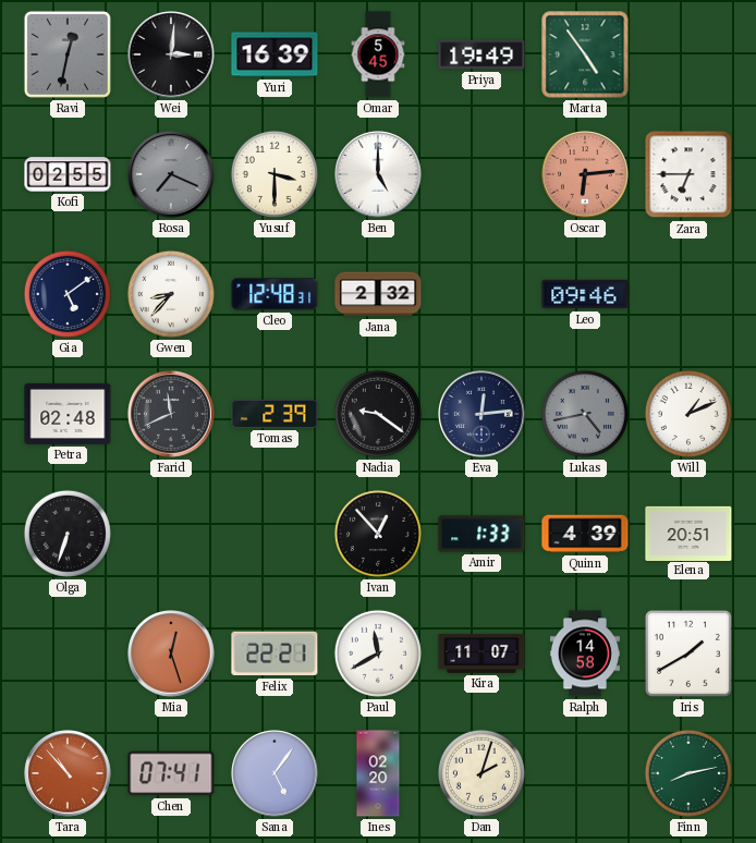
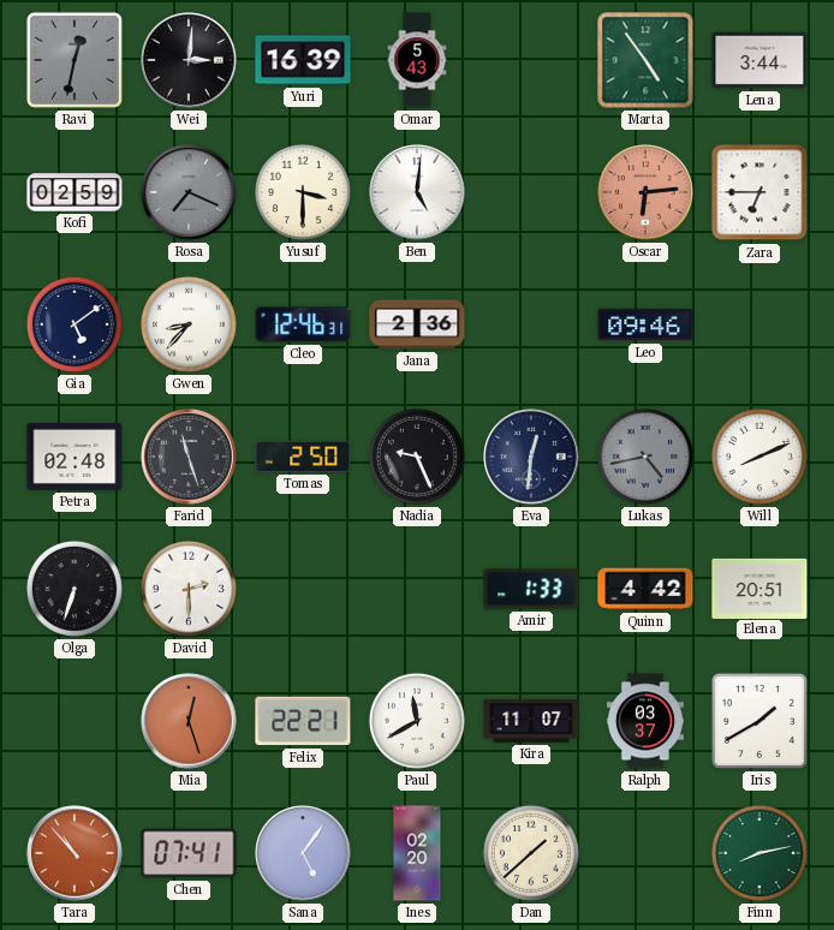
Omar: 5:45 -> 5:43
Priya: 19:49 -> none
Lena: none -> 3:44
Kofi: 02:55 -> 02:59
Ben: 5:00 -> 5:01
Cleo: 12:48 -> 12:46
Jana: 2:32 -> 2:36
Farid: 11:41 -> 11:27
Tomas: 2:39 -> 2:50
Nadia: 9:21 -> 9:26
Eva: 12:14 -> 12:31
Will: 1:11 -> 8:11
David: none -> 2:30
Ivan: 12:53 -> none
Quinn: 4:39 -> 4:42
Ralph: 14:58 -> 03:37
Dan: 2:03 -> 1:38
